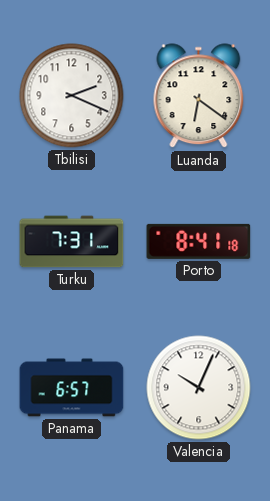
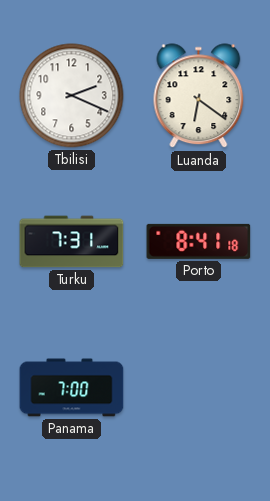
Panama: 6:57 -> 7:00
Valencia: 10:04 -> none
